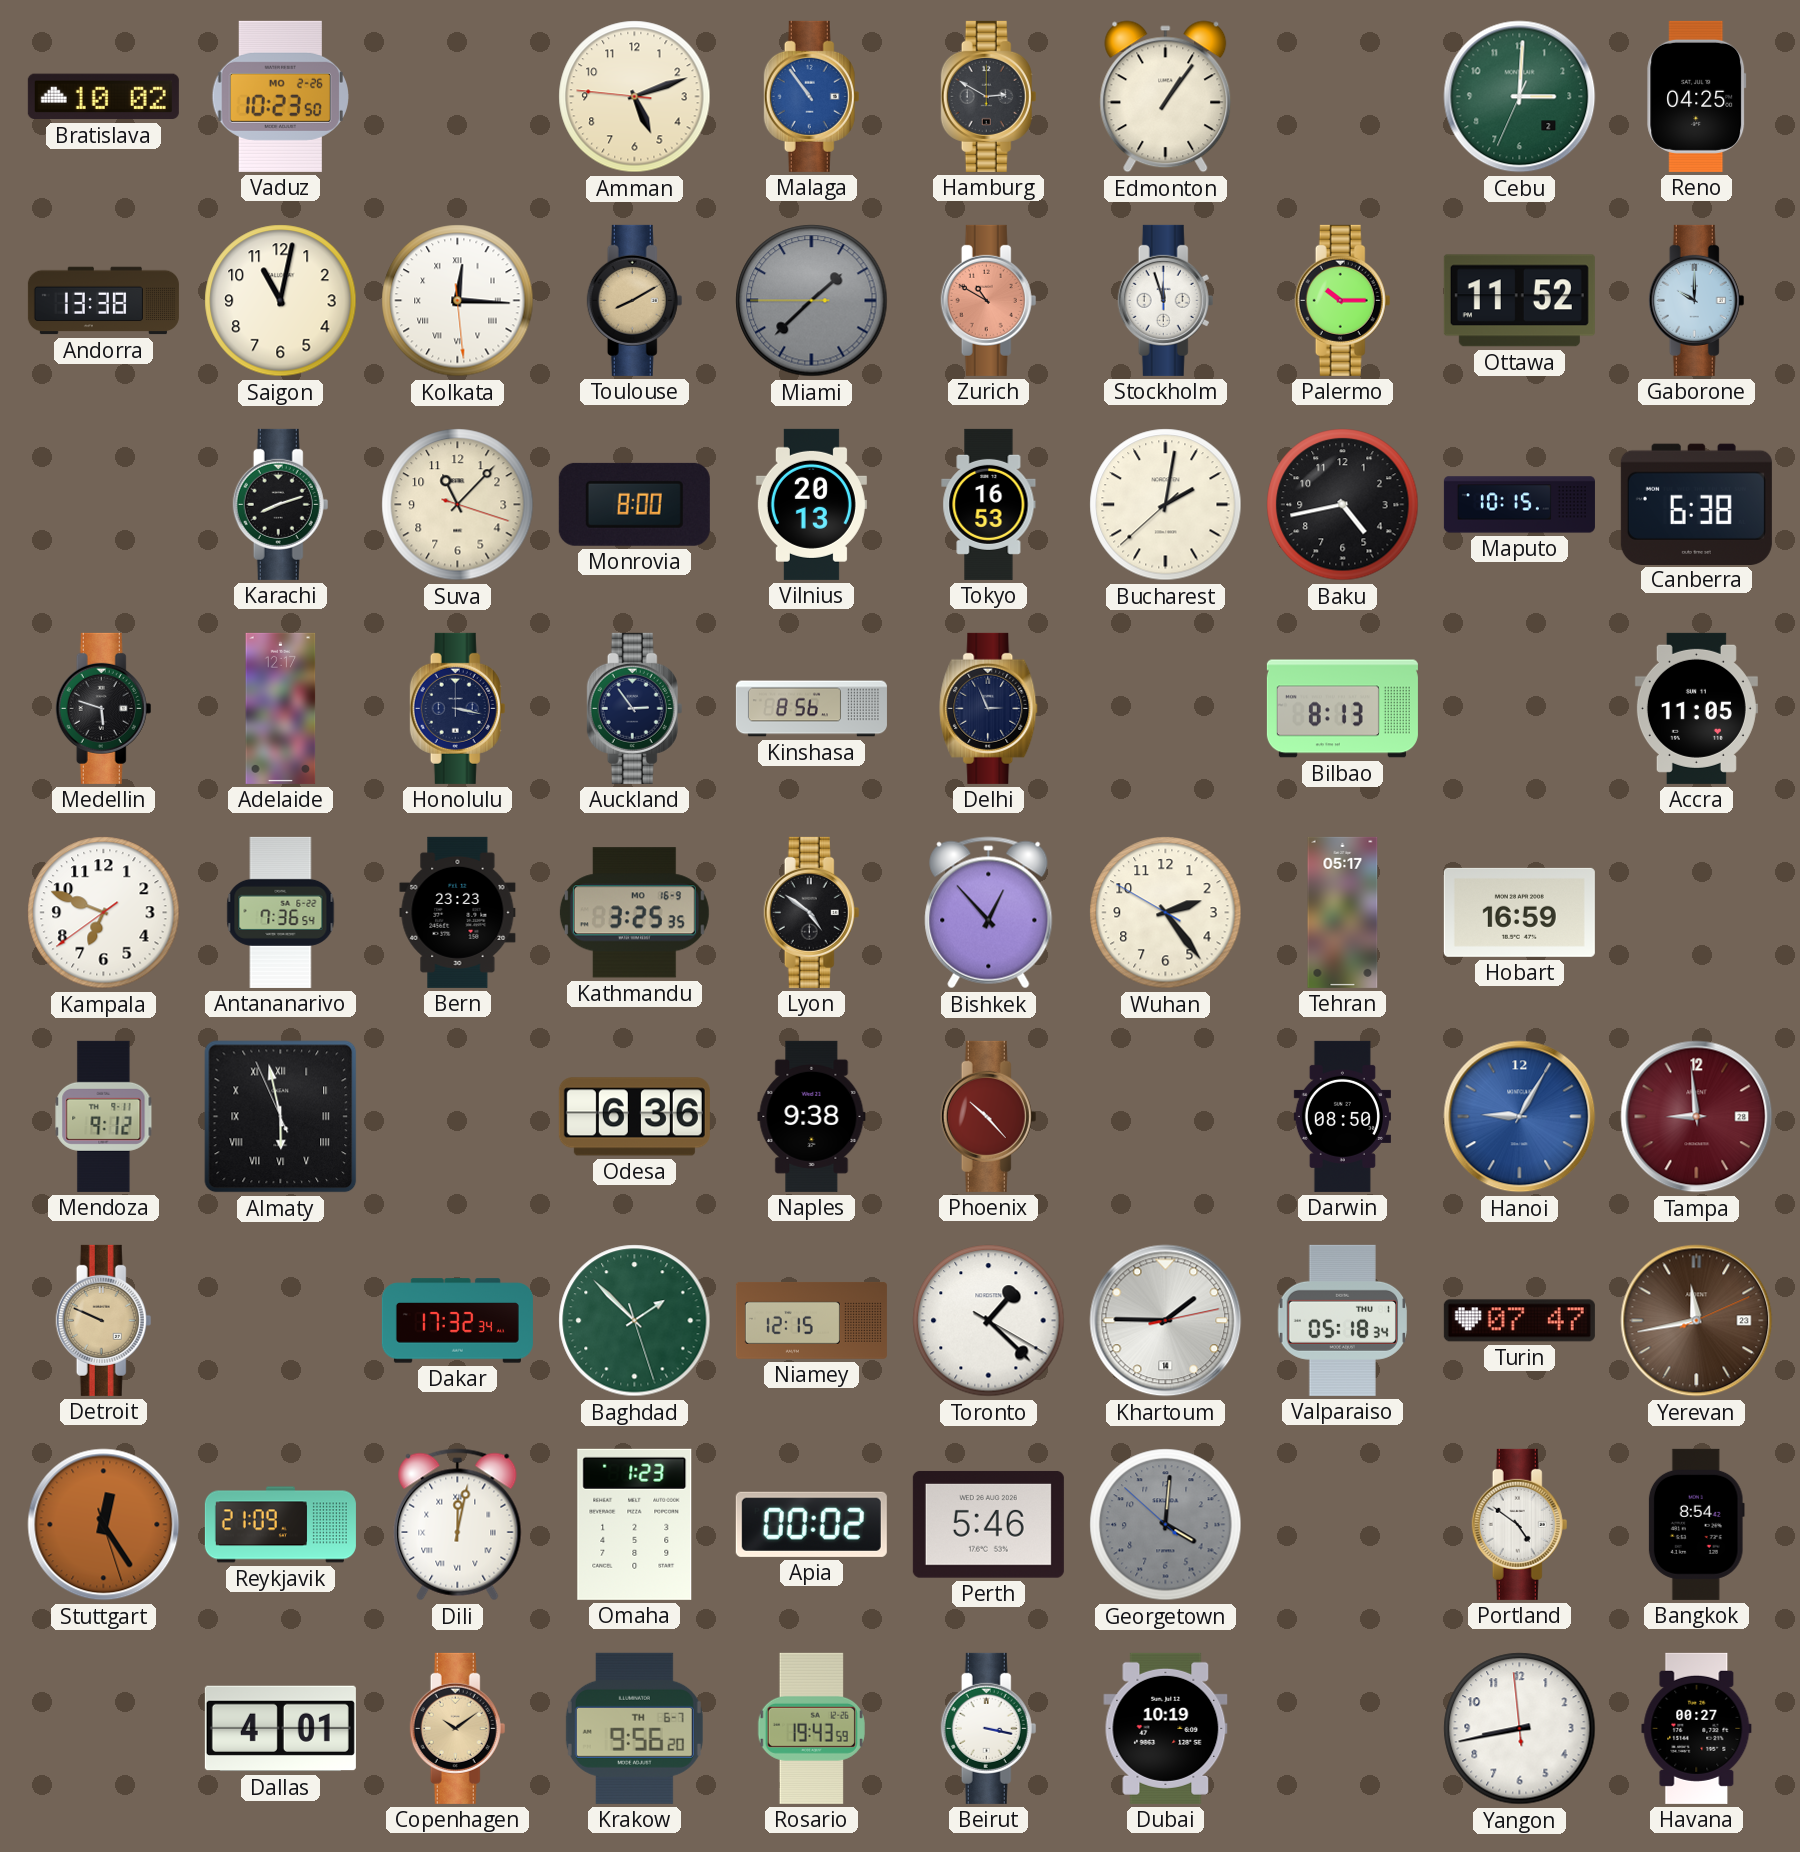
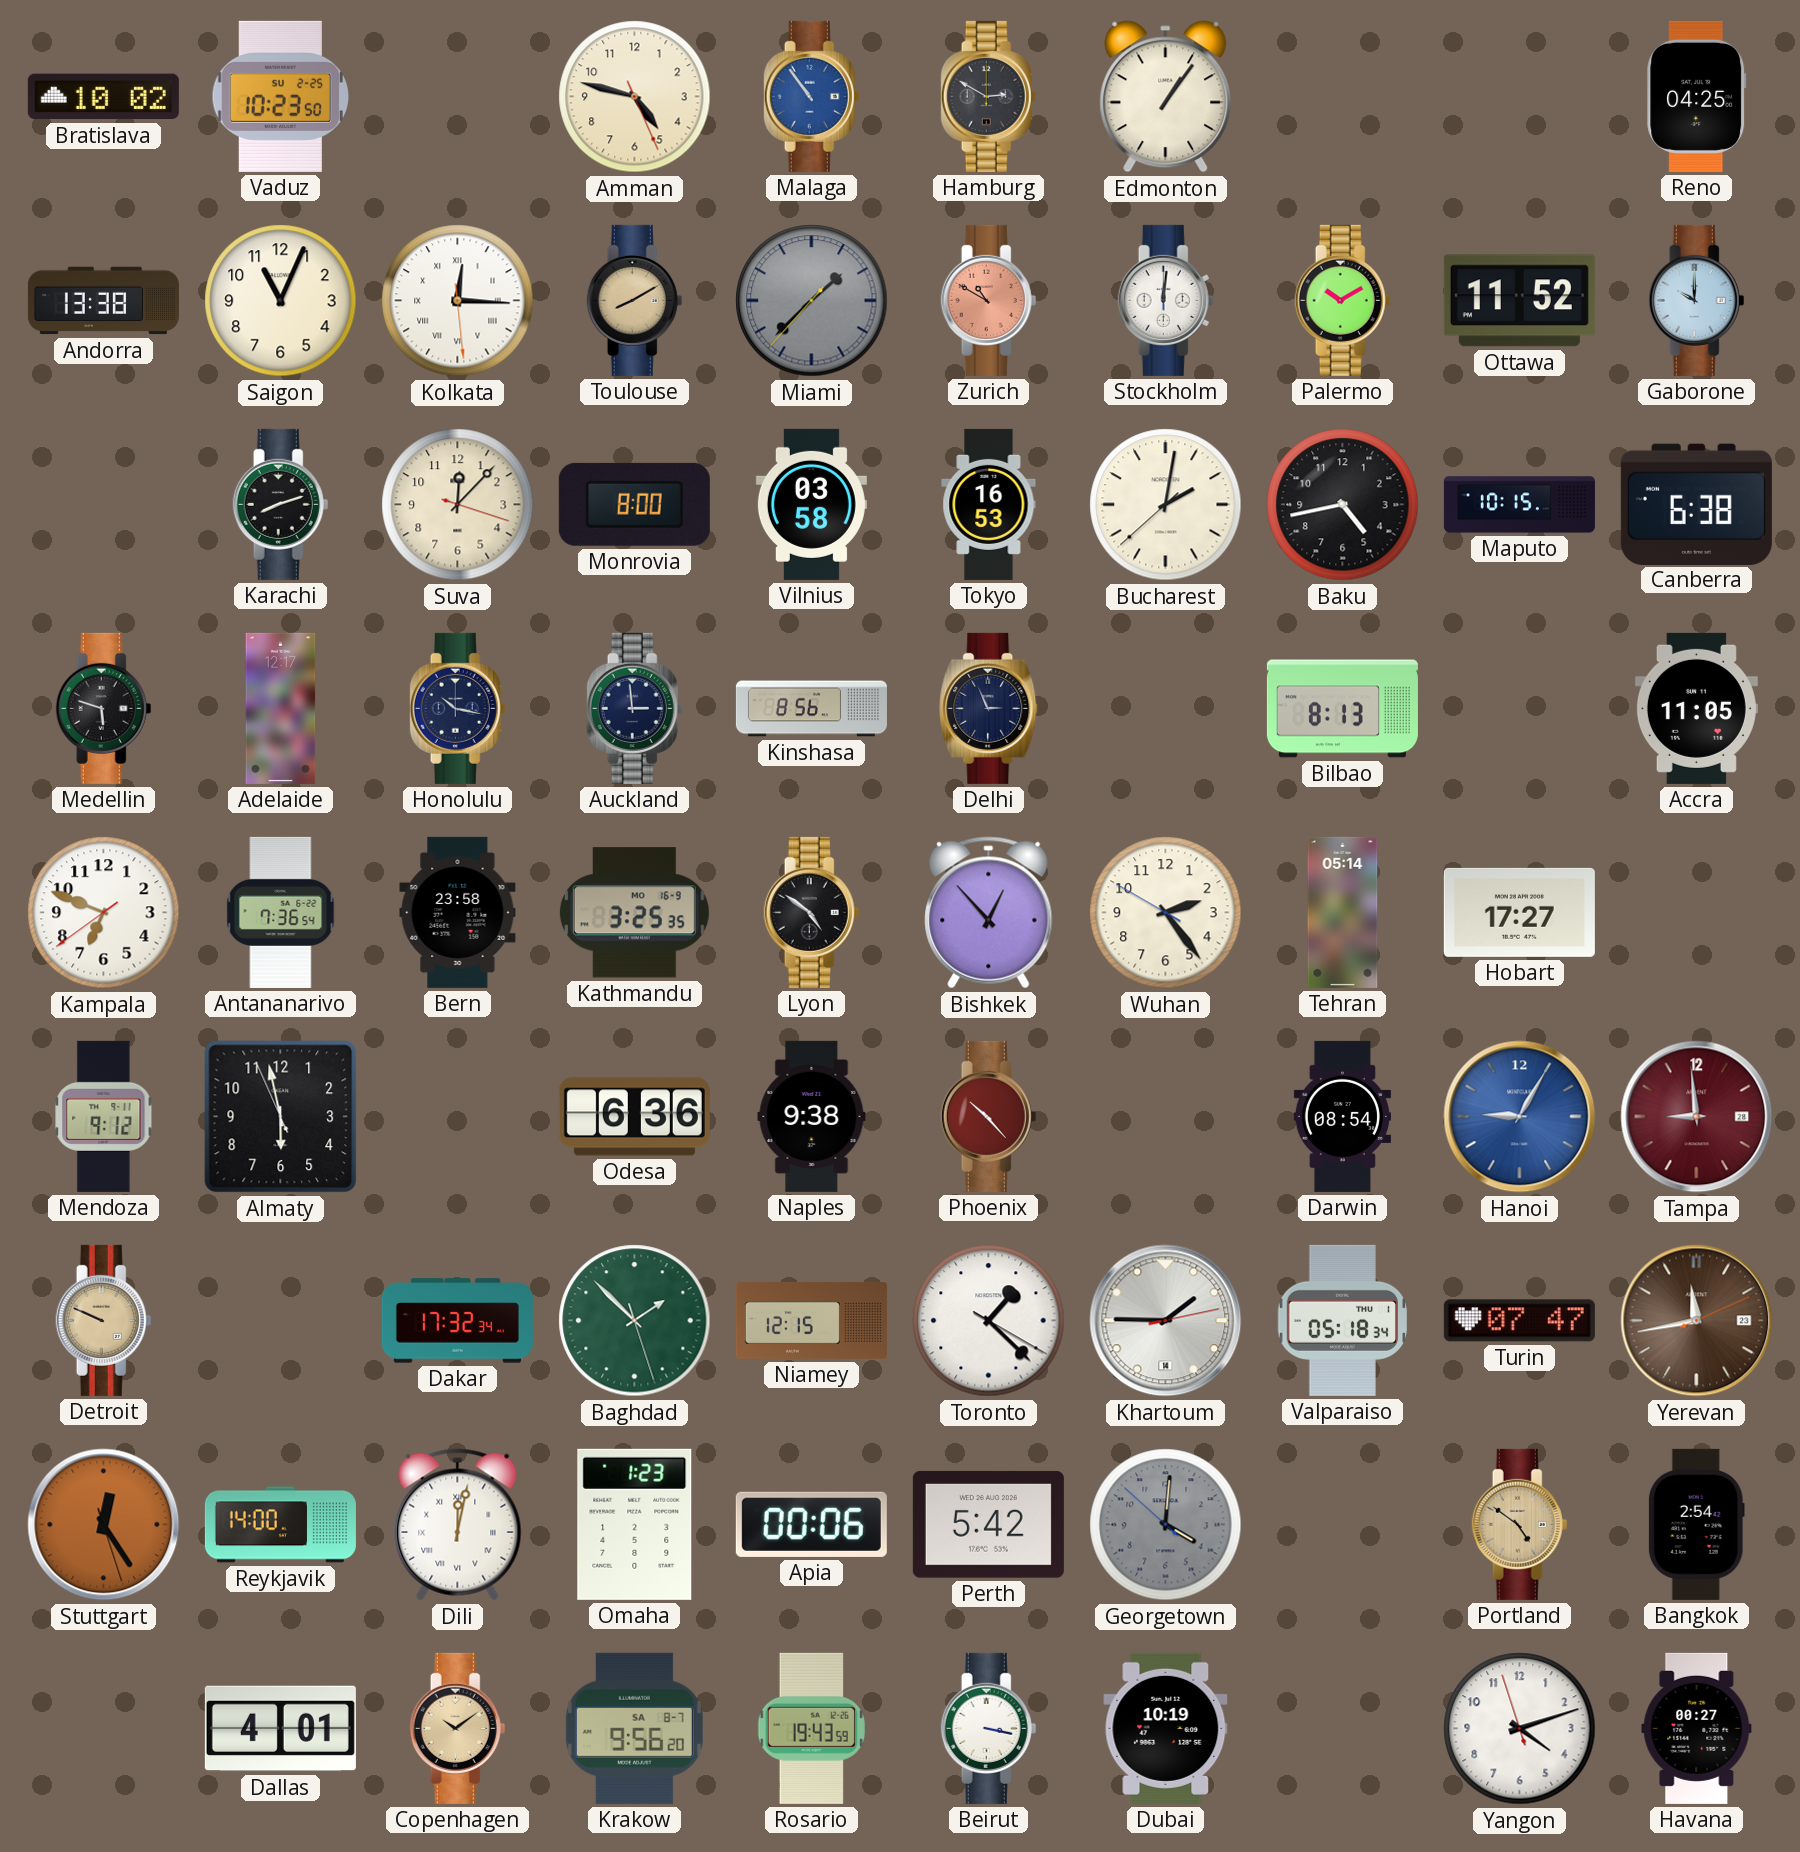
Vaduz date: MO 2-26 -> SU 2-25
Amman: 5:11 -> 4:47
Cebu: 3:00 -> none
Saigon: 11:02 -> 11:04
Miami: 1:37:45 -> 1:37:37
Stockholm: 11:57 -> 12:01
Palermo: 10:15 -> 10:10
Suva: 11:07 -> 12:07
Vilnius: 20:13 -> 03:58
Honolulu: 3:17 -> 10:17
Auckland: 2:54 -> 2:59
Bern: 23:23 -> 23:58
Tehran: 05:17 -> 05:14
Hobart: 16:59 -> 17:27
Almaty numerals: Roman -> Arabic
Darwin: 08:50 -> 08:54
Reykjavik: 21:09 -> 14:00
Apia: 00:02 -> 00:06
Perth: 5:46 -> 5:42
Portland dial: white -> champagne
Bangkok: 8:54 -> 2:54
Krakow date: TH 6-7 -> SA 8-7
Yangon: 8:42 -> 4:11
